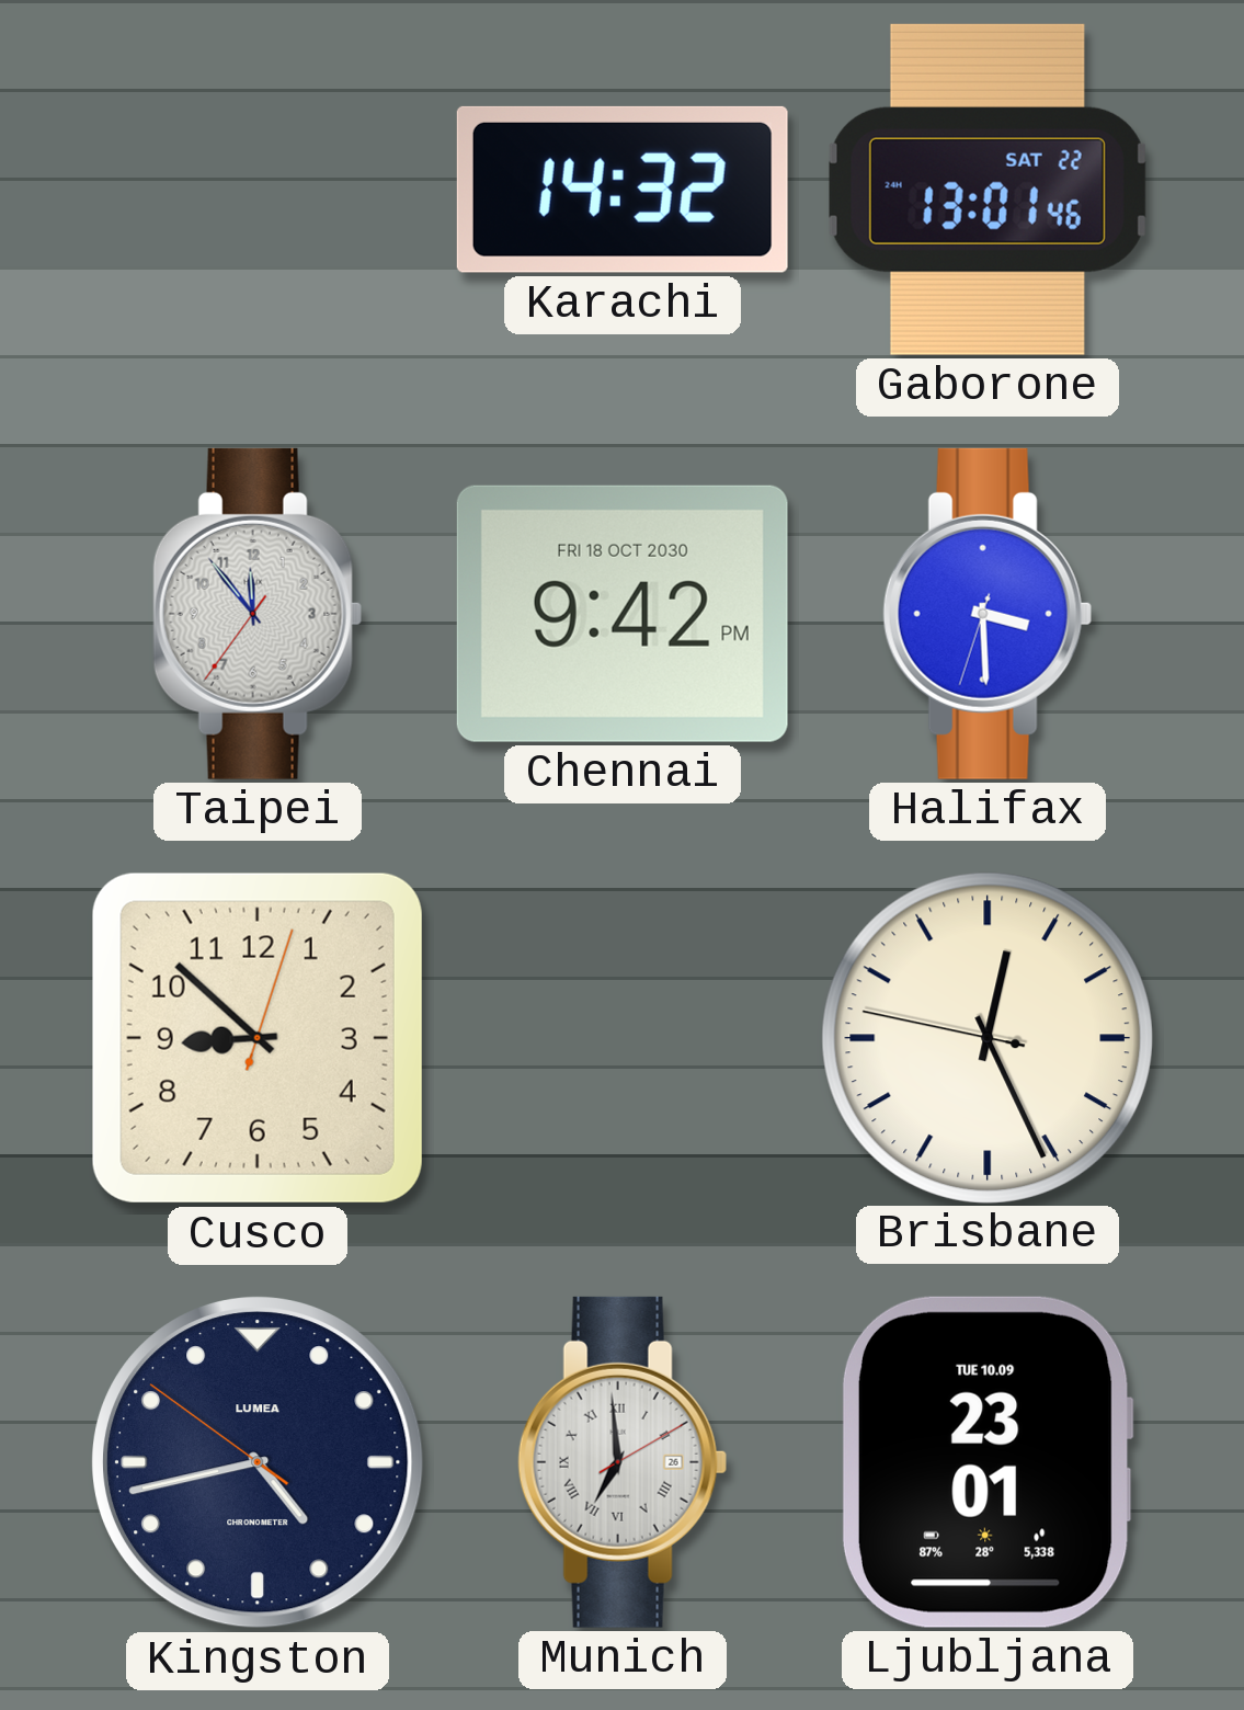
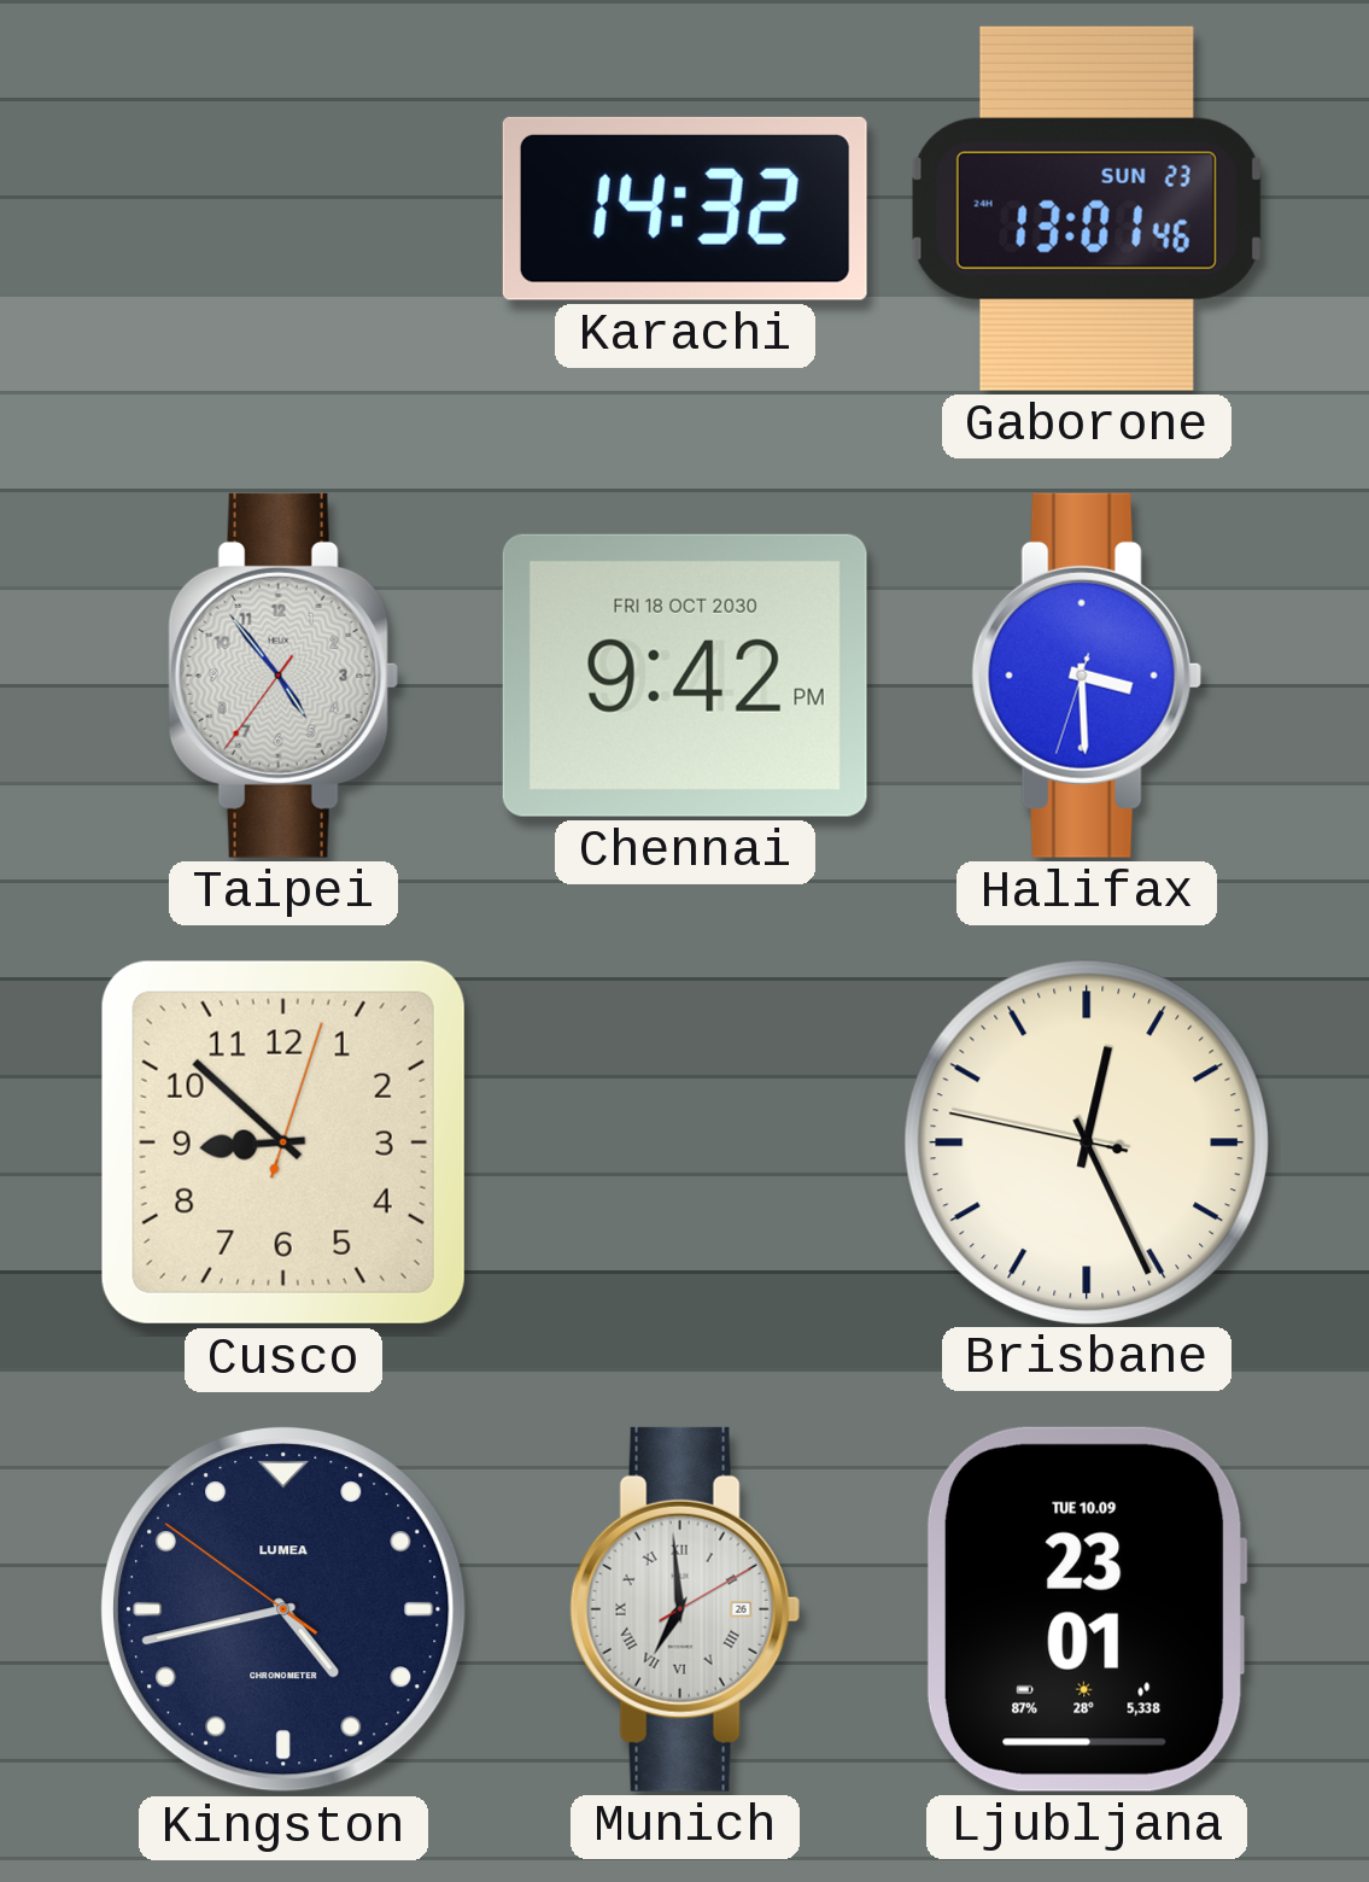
Gaborone date: SAT 22 -> SUN 23
Taipei: 11:53 -> 4:53
